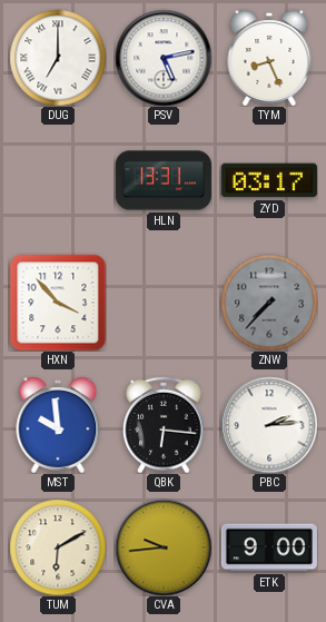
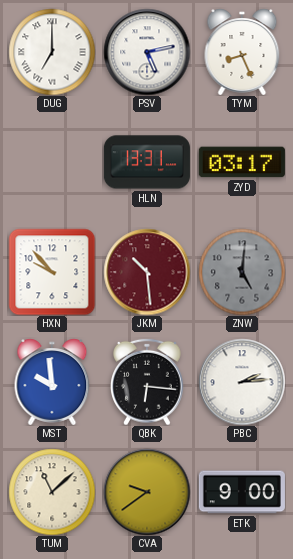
HXN: 3:53 -> 9:53
JKM: none -> 10:29
ZNW: 7:37 -> 5:01
TUM: 6:10 -> 11:08
CVA: 9:44 -> 9:39
